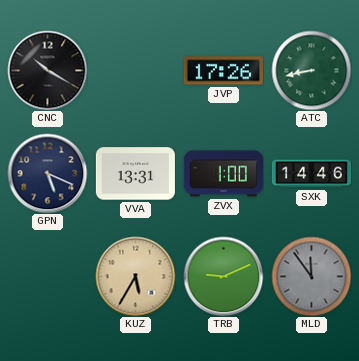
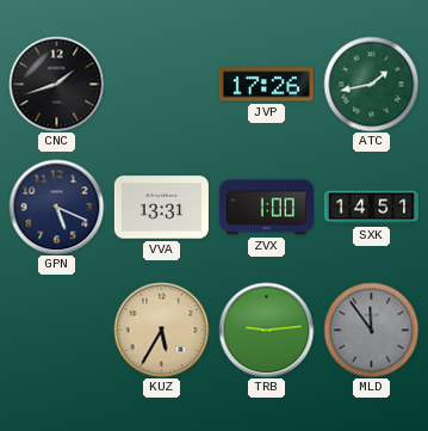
CNC: 10:20 -> 1:42
ATC: 8:43 -> 1:43
SXK: 14:46 -> 14:51
TRB: 9:11 -> 9:14
